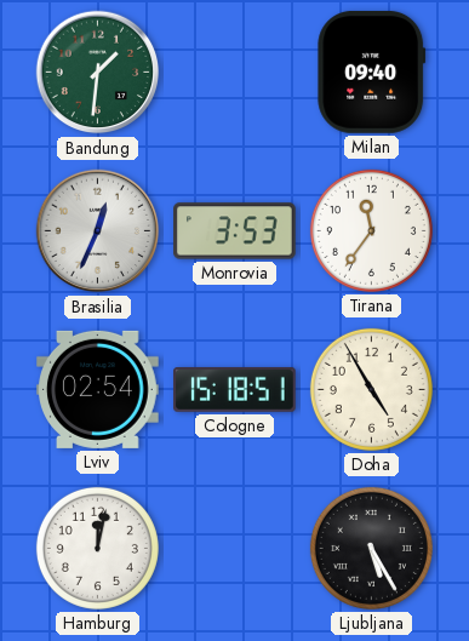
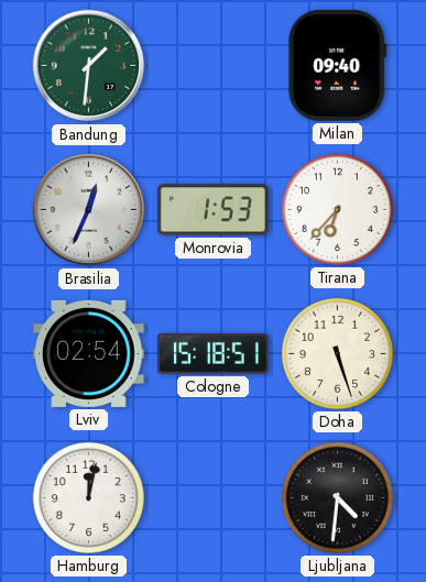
Monrovia: 3:53 -> 1:53
Tirana: 11:36 -> 6:37
Doha: 4:55 -> 5:27
Ljubljana: 5:25 -> 4:31
